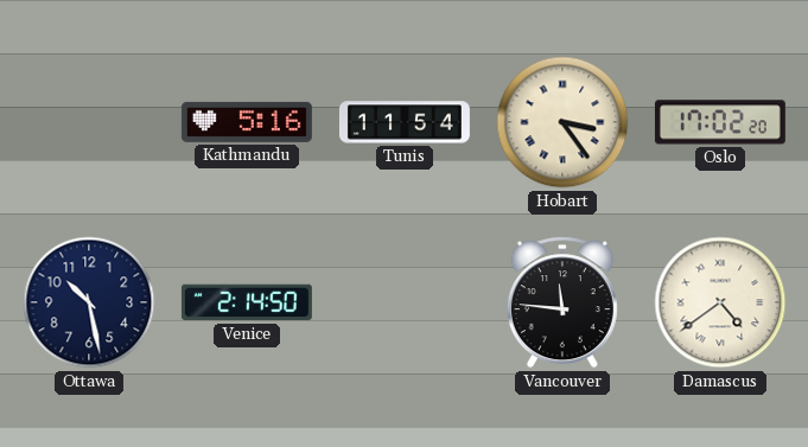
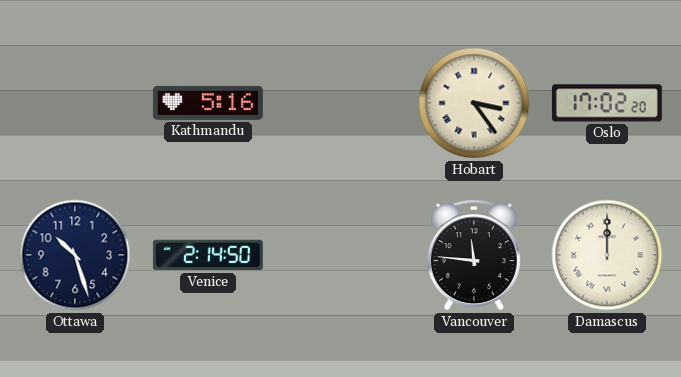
Tunis: 11:54 -> none
Ottawa: 10:28 -> 10:27
Damascus: 4:39 -> 12:00
